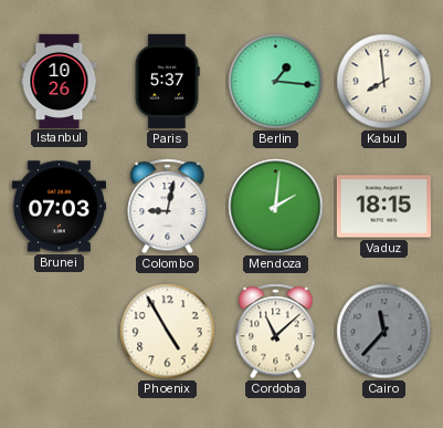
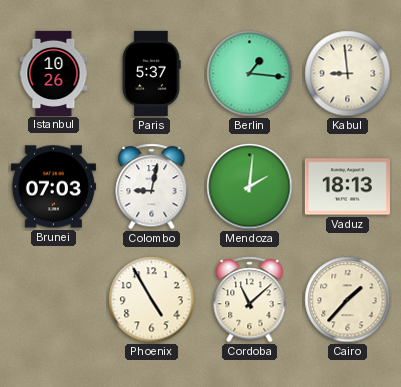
Kabul: 7:59 -> 8:59
Vaduz: 18:15 -> 18:13
Cairo: 11:37 -> 1:37
Cairo dial: grey -> cream
